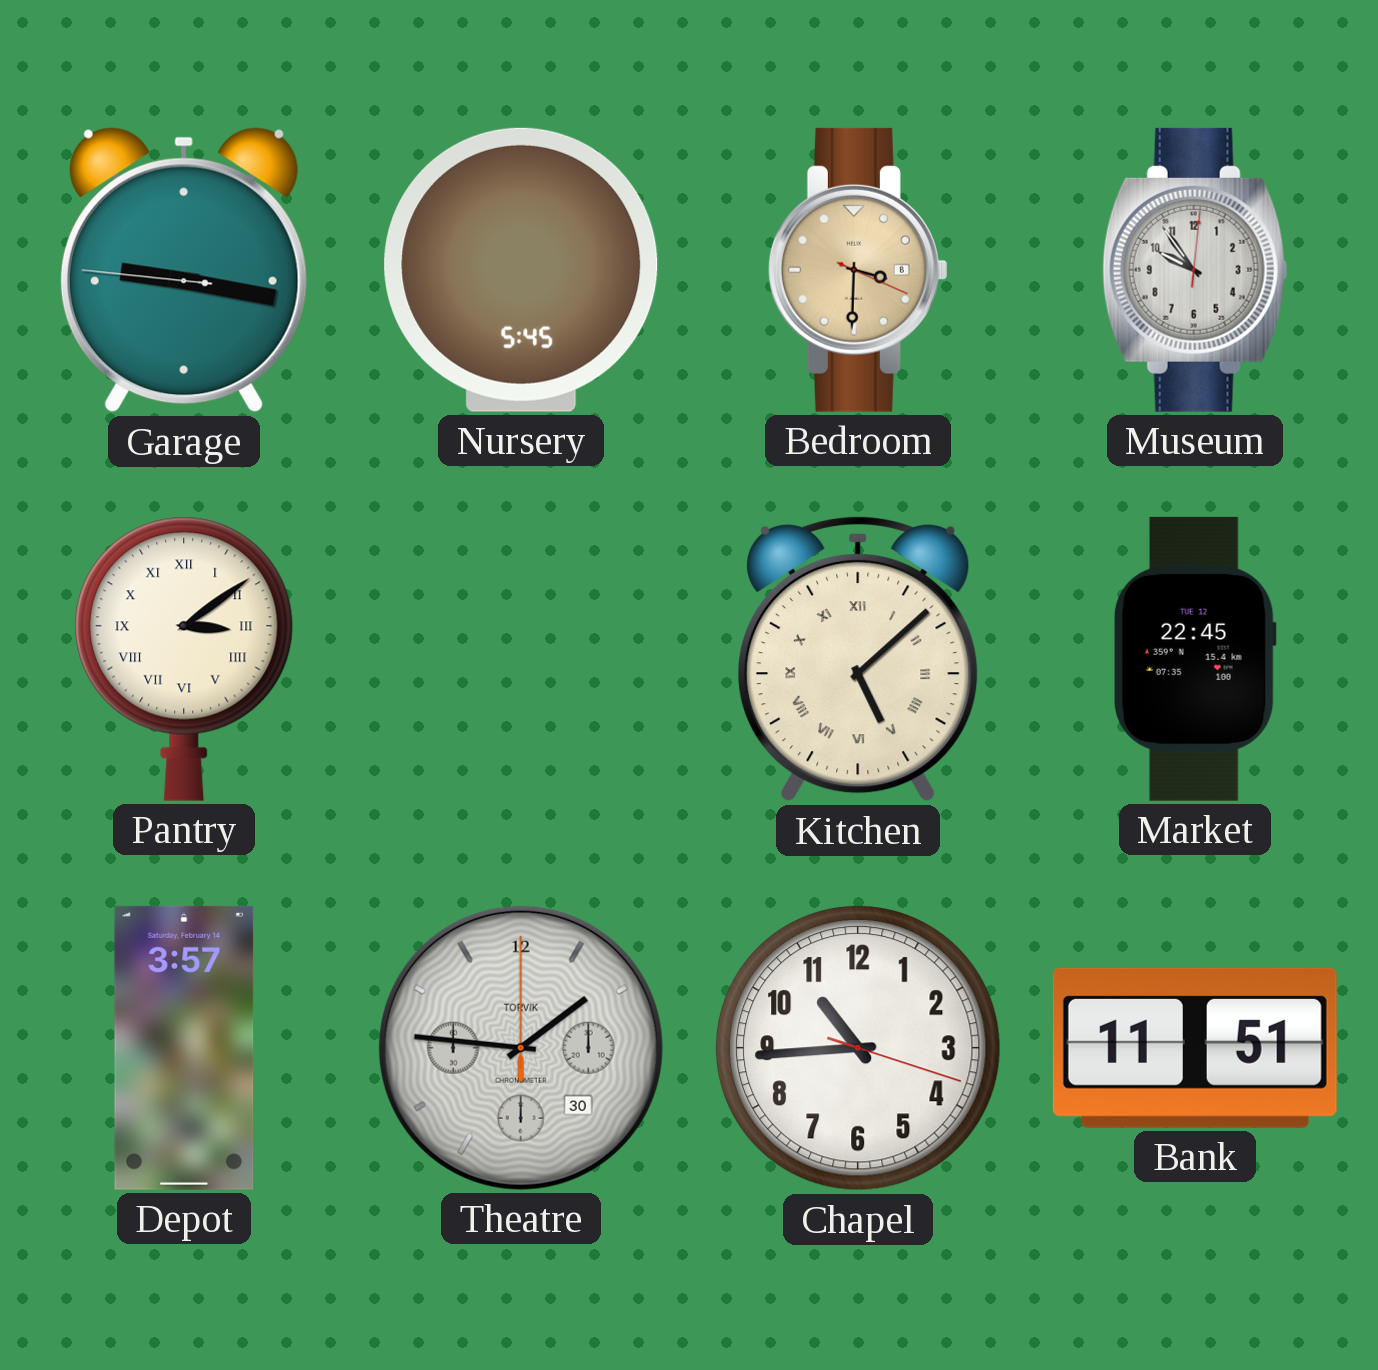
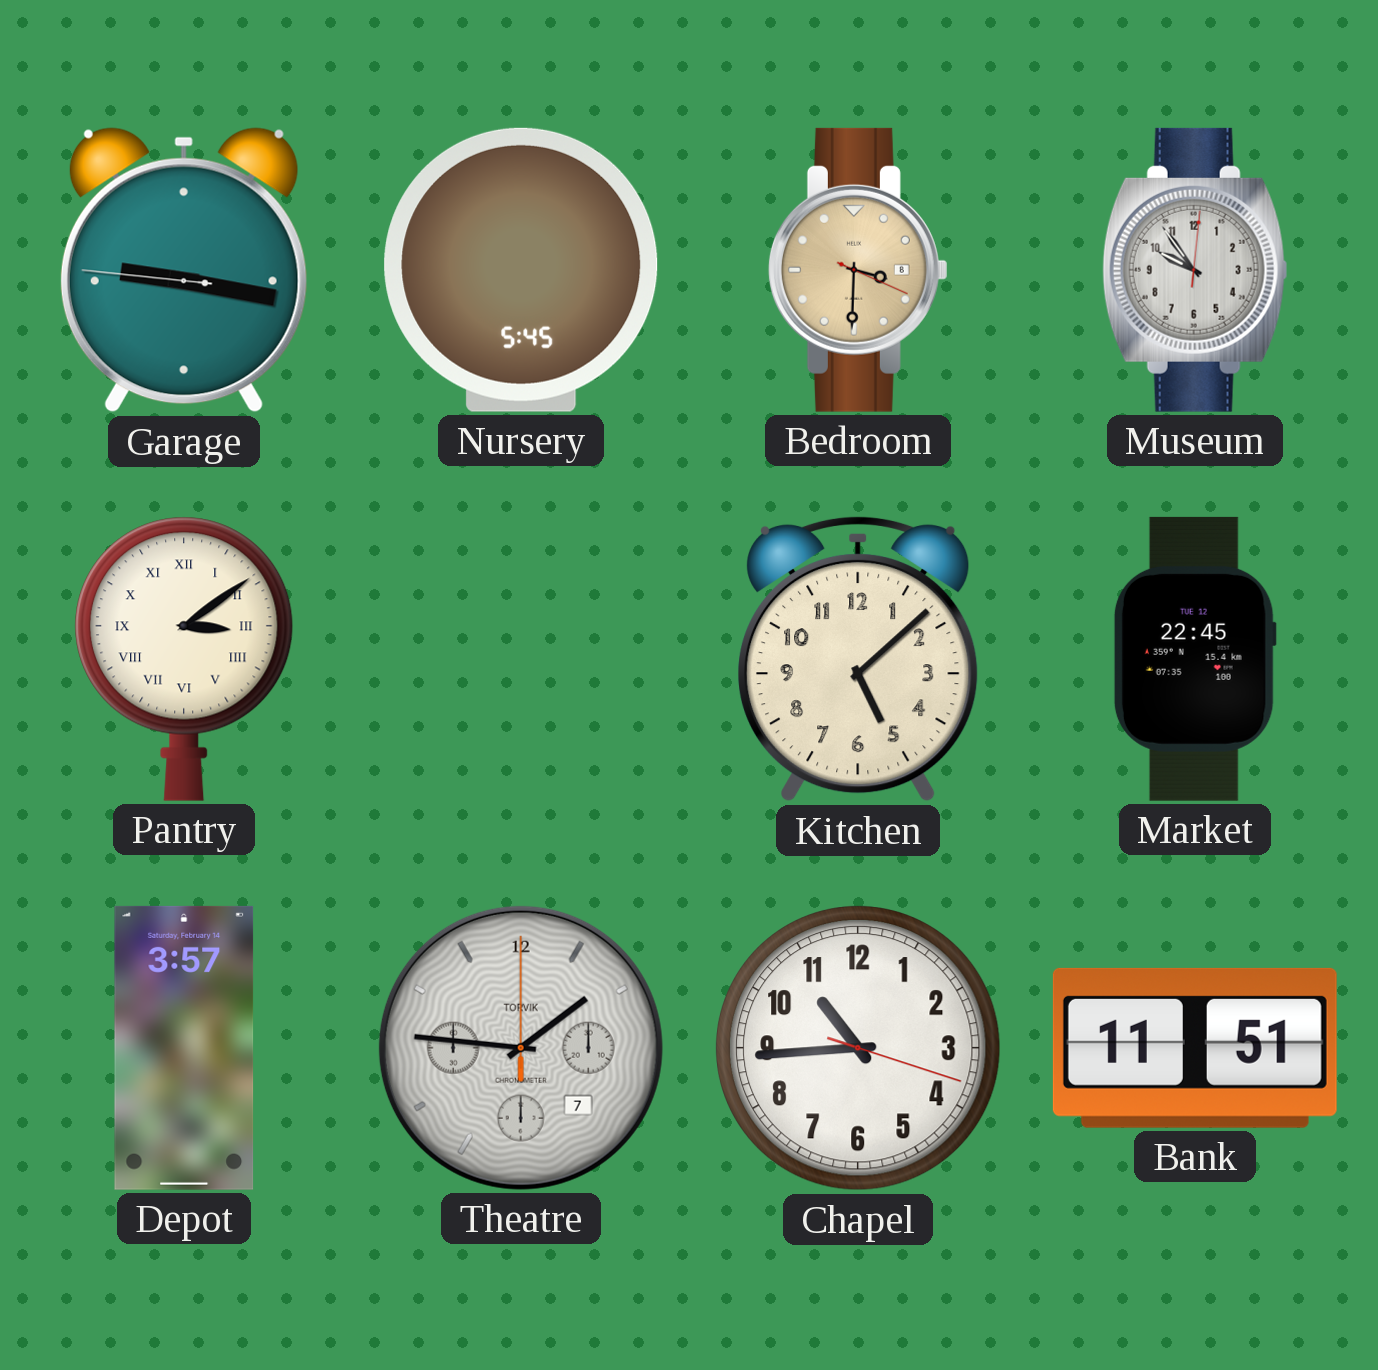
Kitchen numerals: Roman -> Arabic
Theatre date: 30 -> 7
